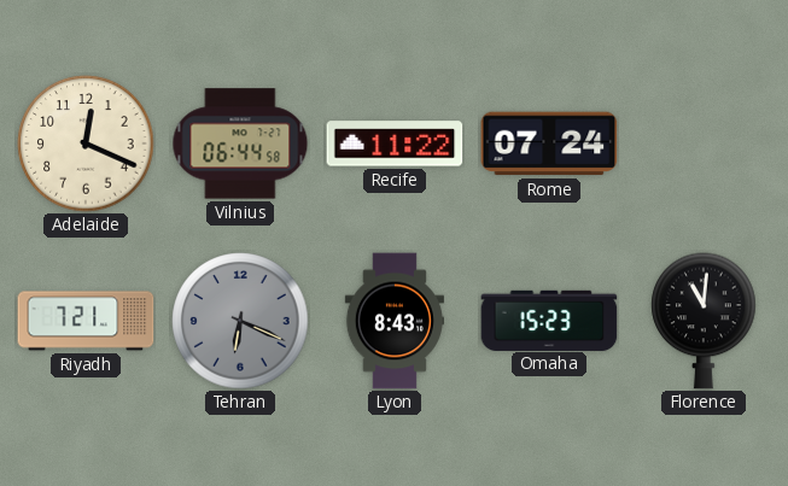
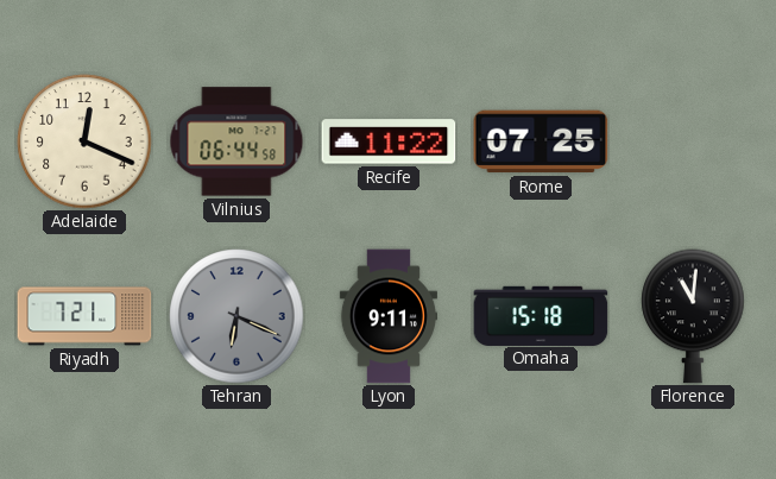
Rome: 07:24 -> 07:25
Lyon: 8:43 -> 9:11
Omaha: 15:23 -> 15:18
